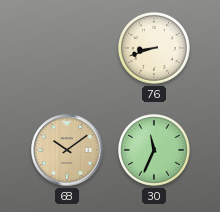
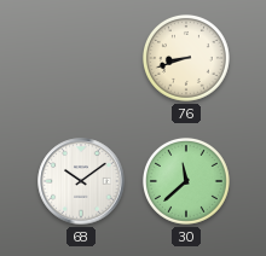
68 dial: champagne -> white
30: 11:34 -> 11:38
